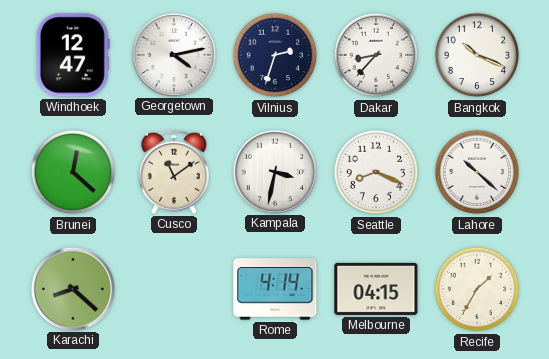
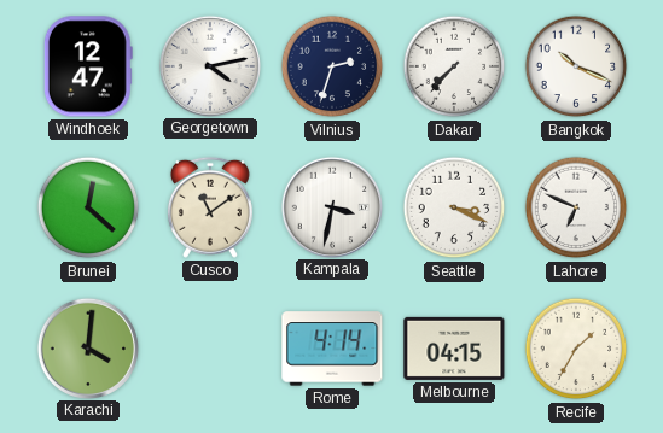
Dakar: 8:37 -> 7:37
Seattle: 8:19 -> 3:19
Lahore: 10:22 -> 6:49
Karachi: 8:22 -> 4:01
